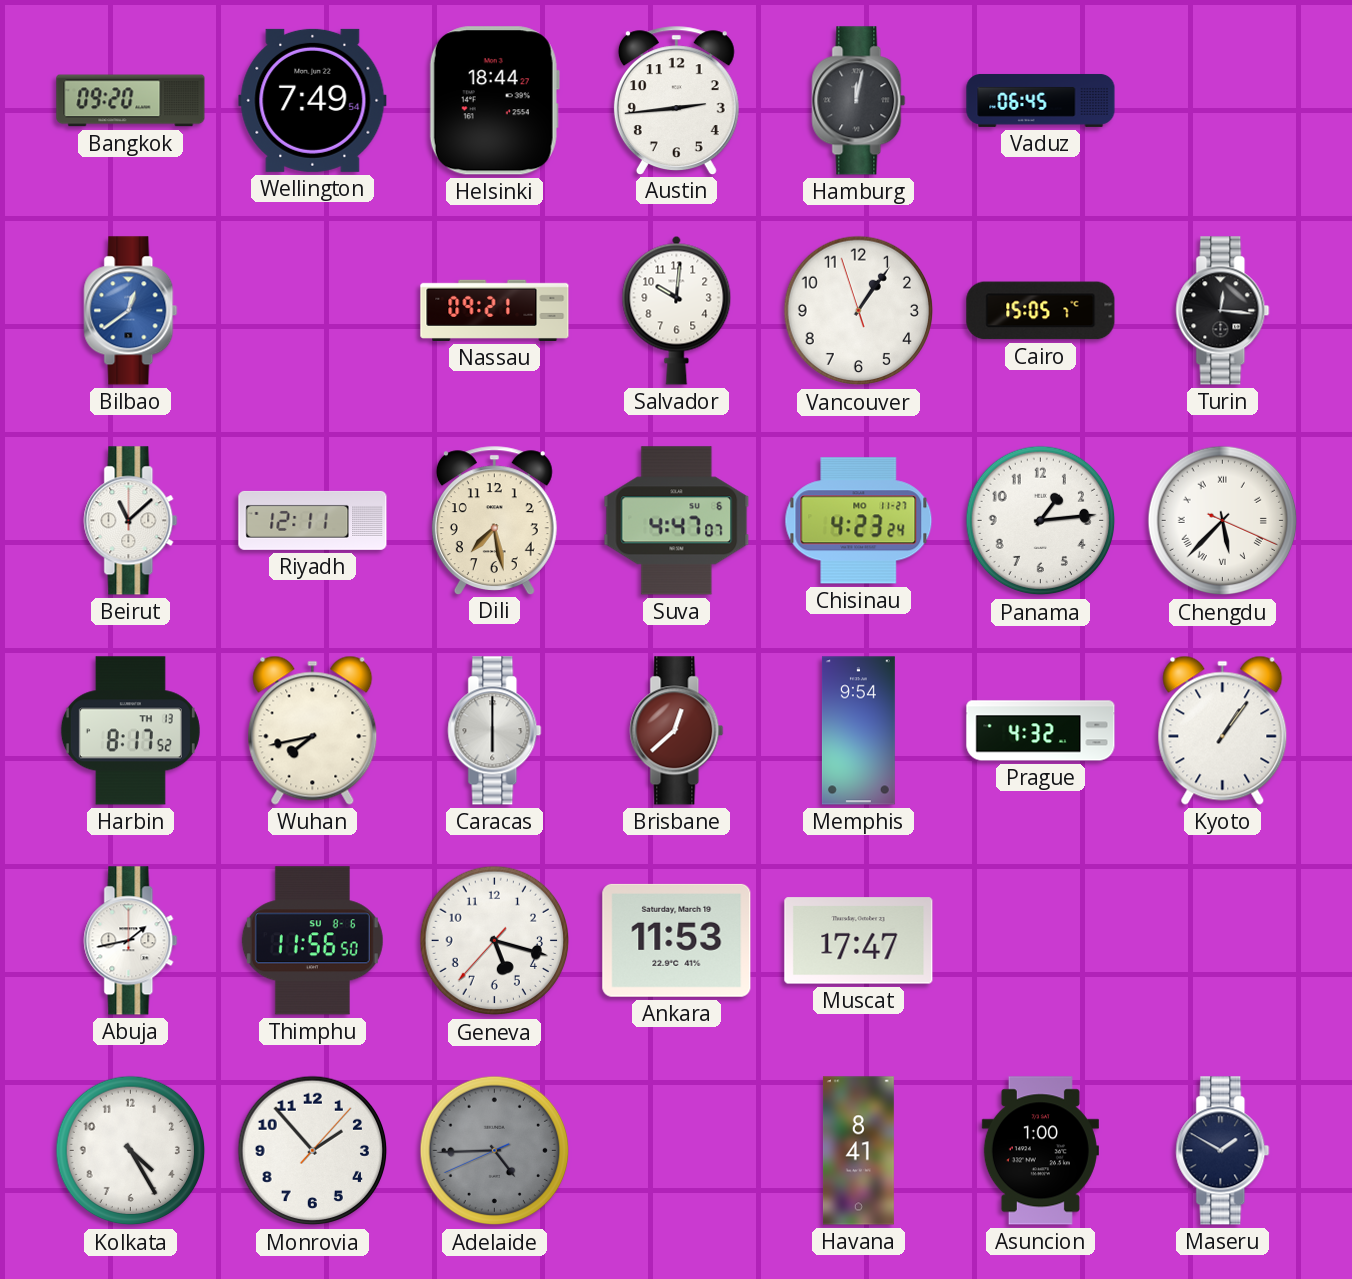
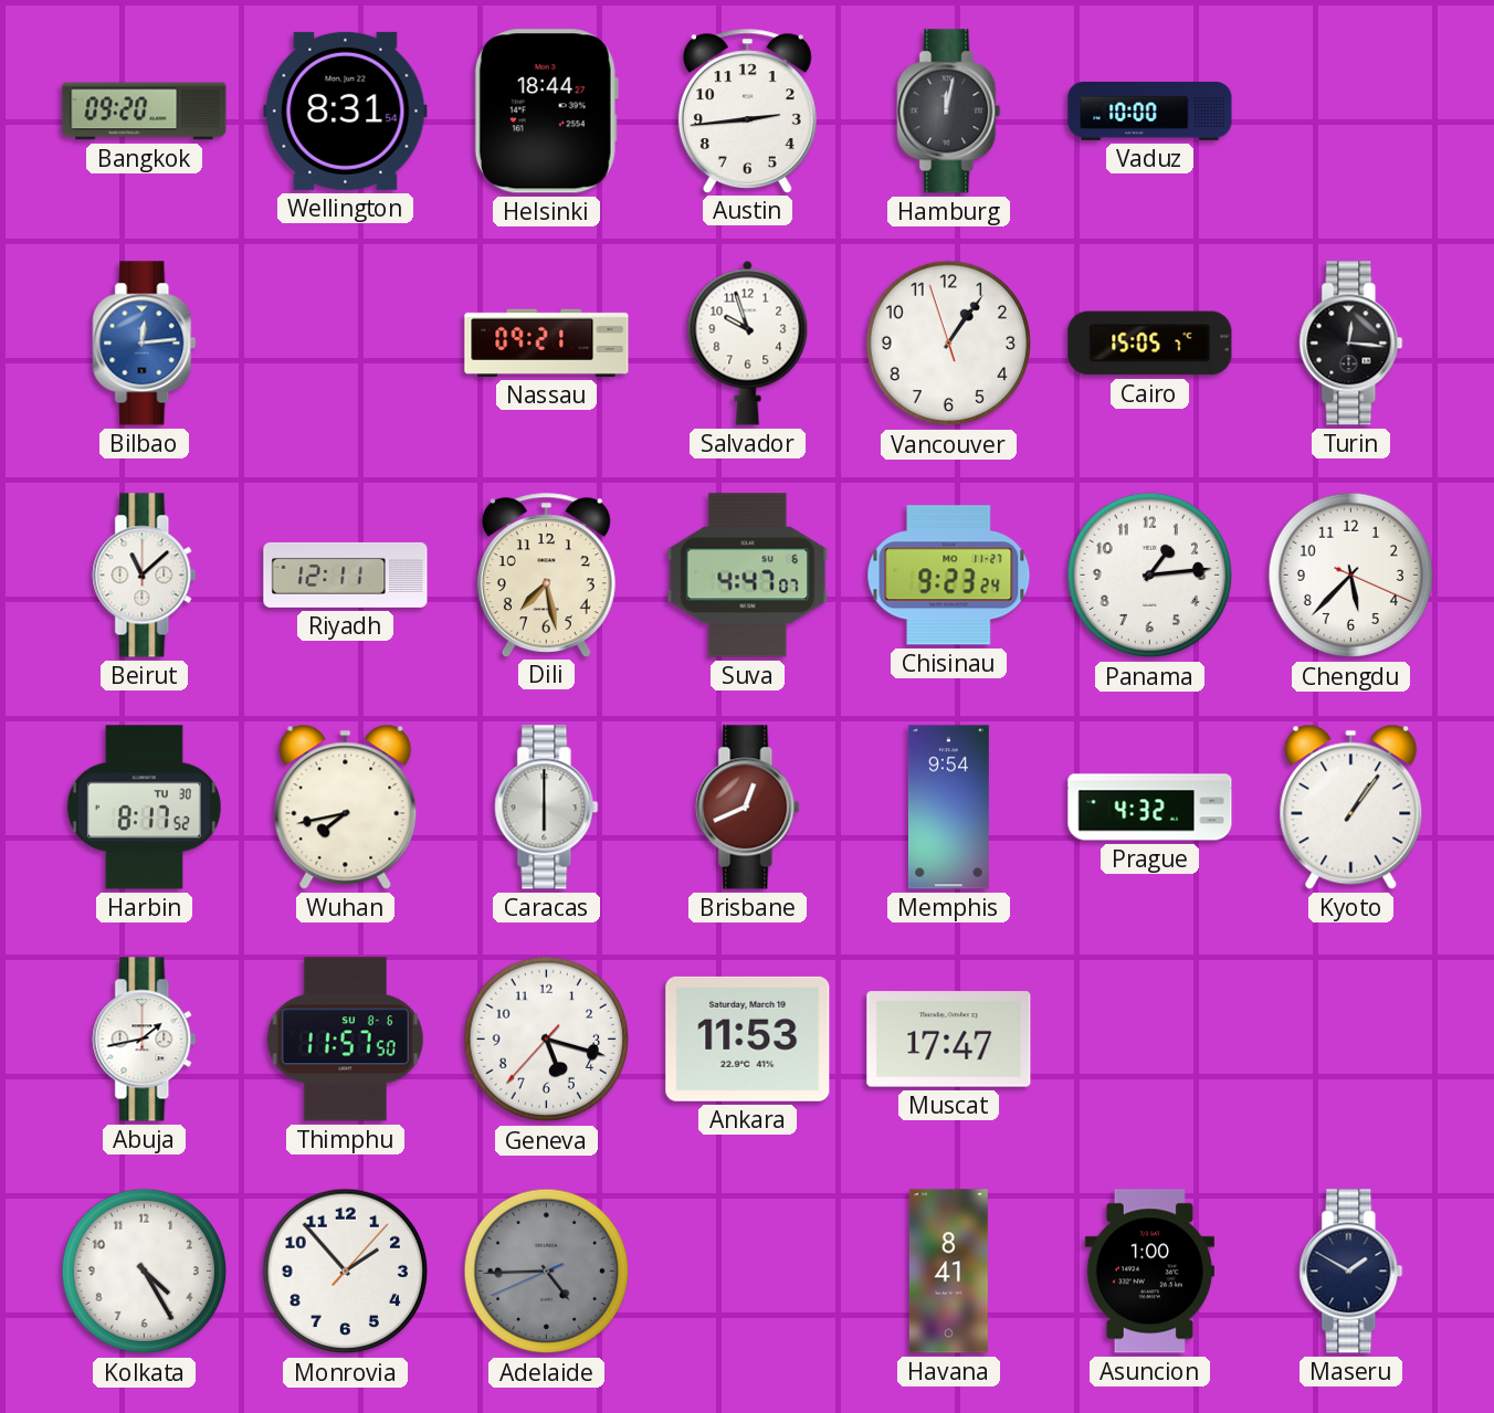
Wellington: 7:49 -> 8:31
Vaduz: 06:45 -> 10:00
Bilbao: 12:39 -> 12:14
Salvador: 10:01 -> 9:57
Chisinau: 4:23 -> 9:23
Chengdu numerals: Roman -> Arabic
Harbin date: TH 13 -> TU 30
Brisbane: 12:38 -> 12:41
Thimphu: 11:56 -> 11:57
